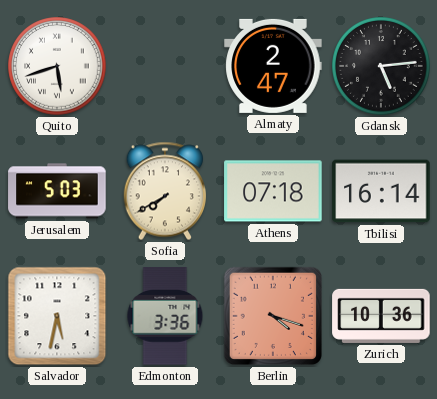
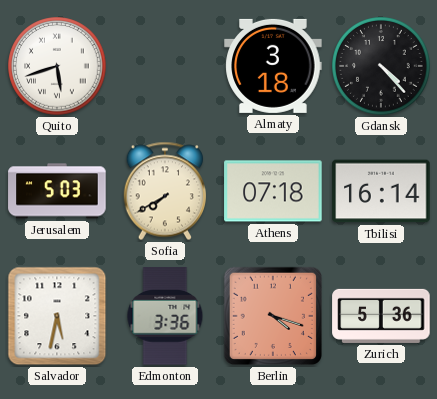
Almaty: 2:47 -> 3:18
Gdansk: 5:14 -> 4:23
Zurich: 10:36 -> 5:36
